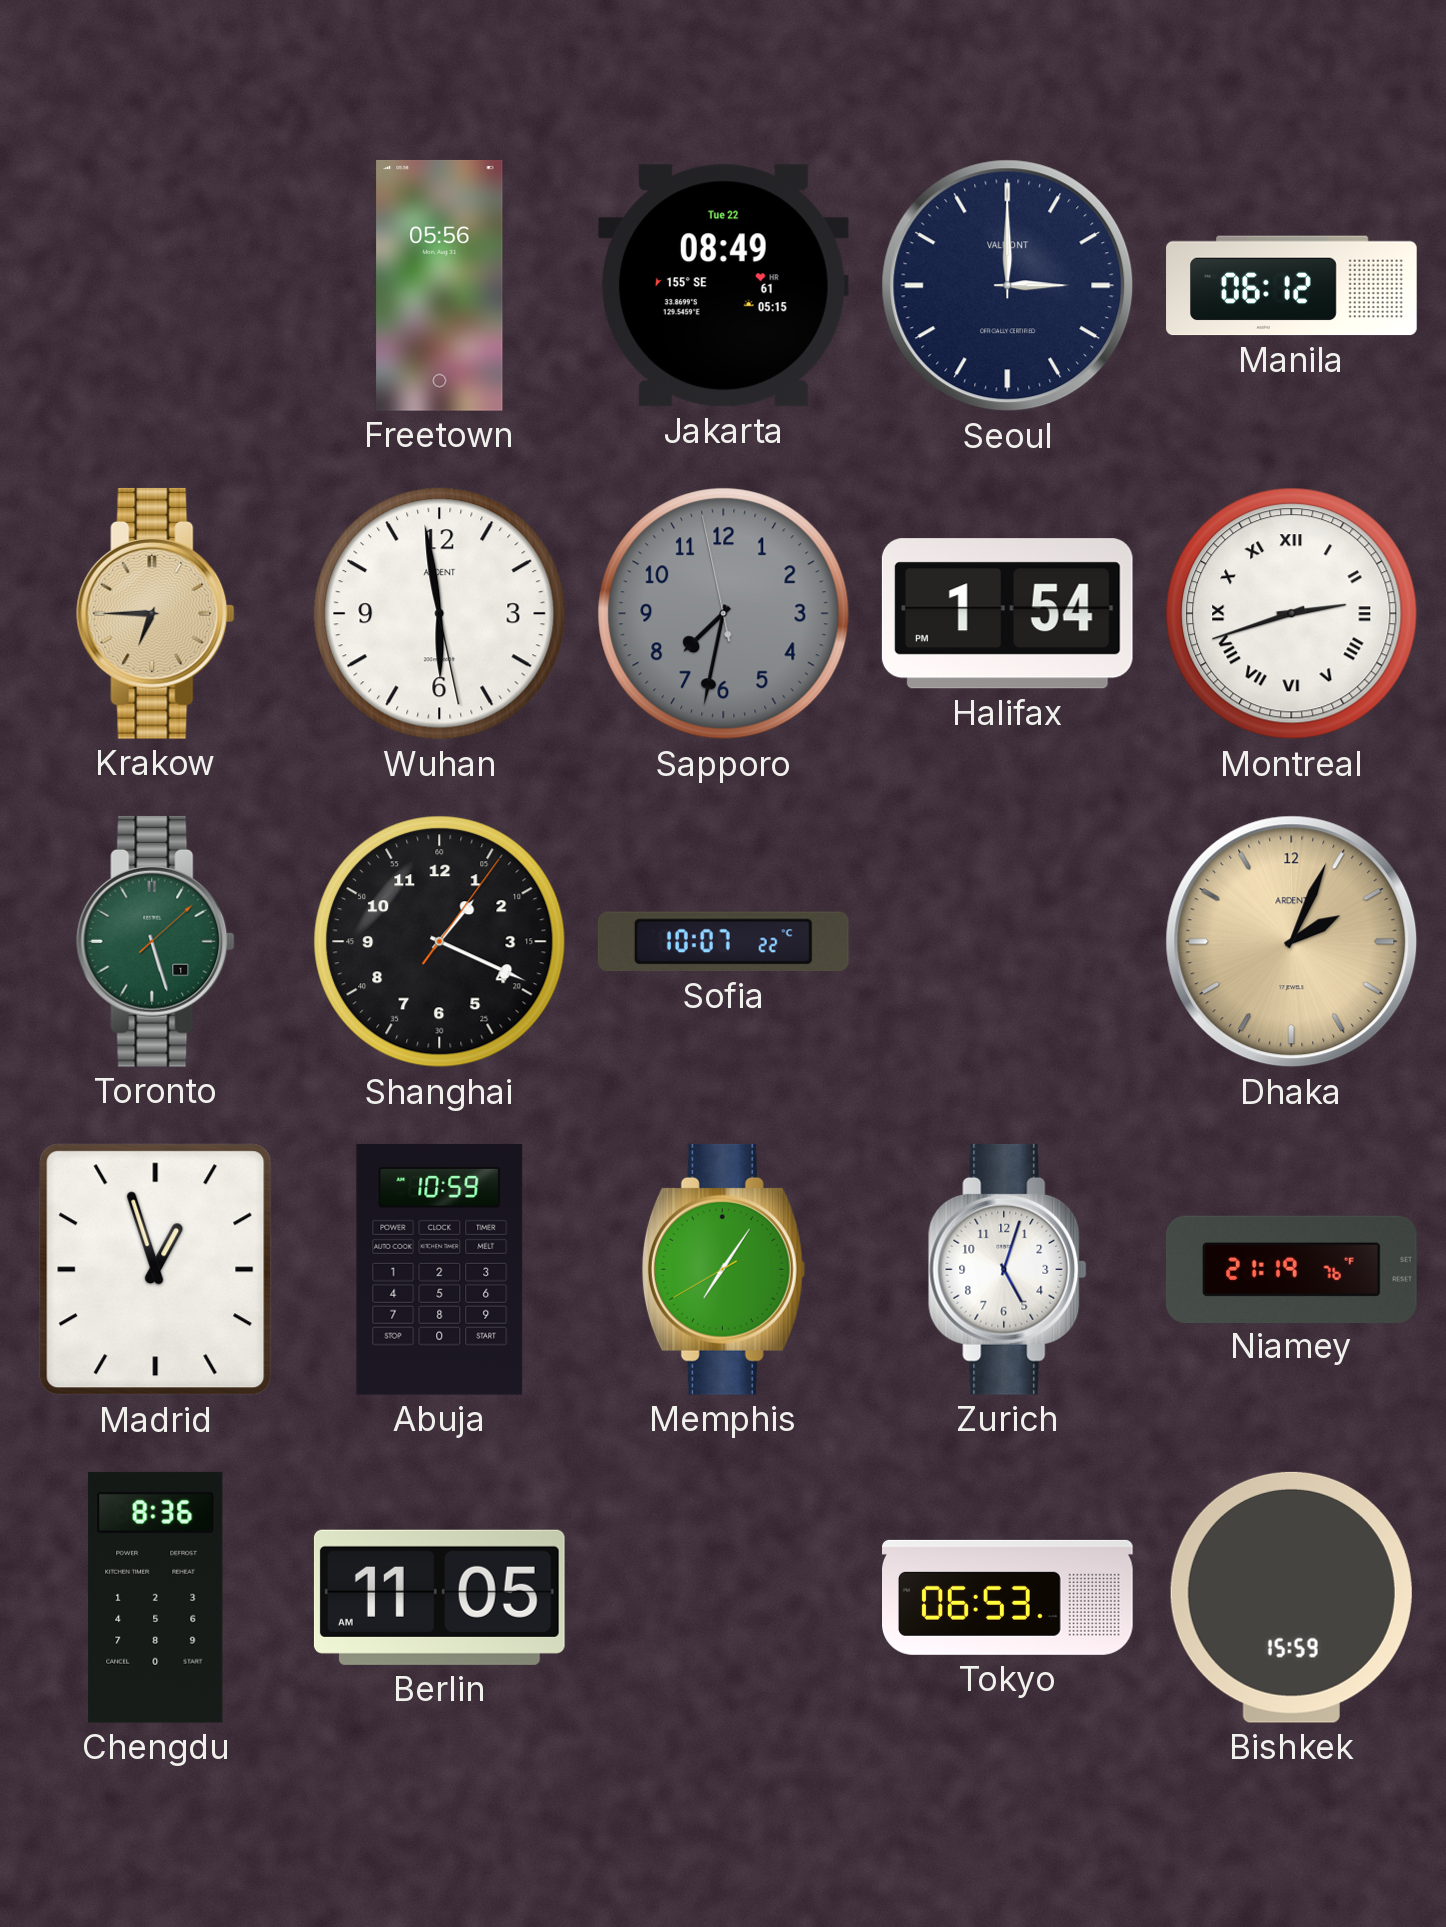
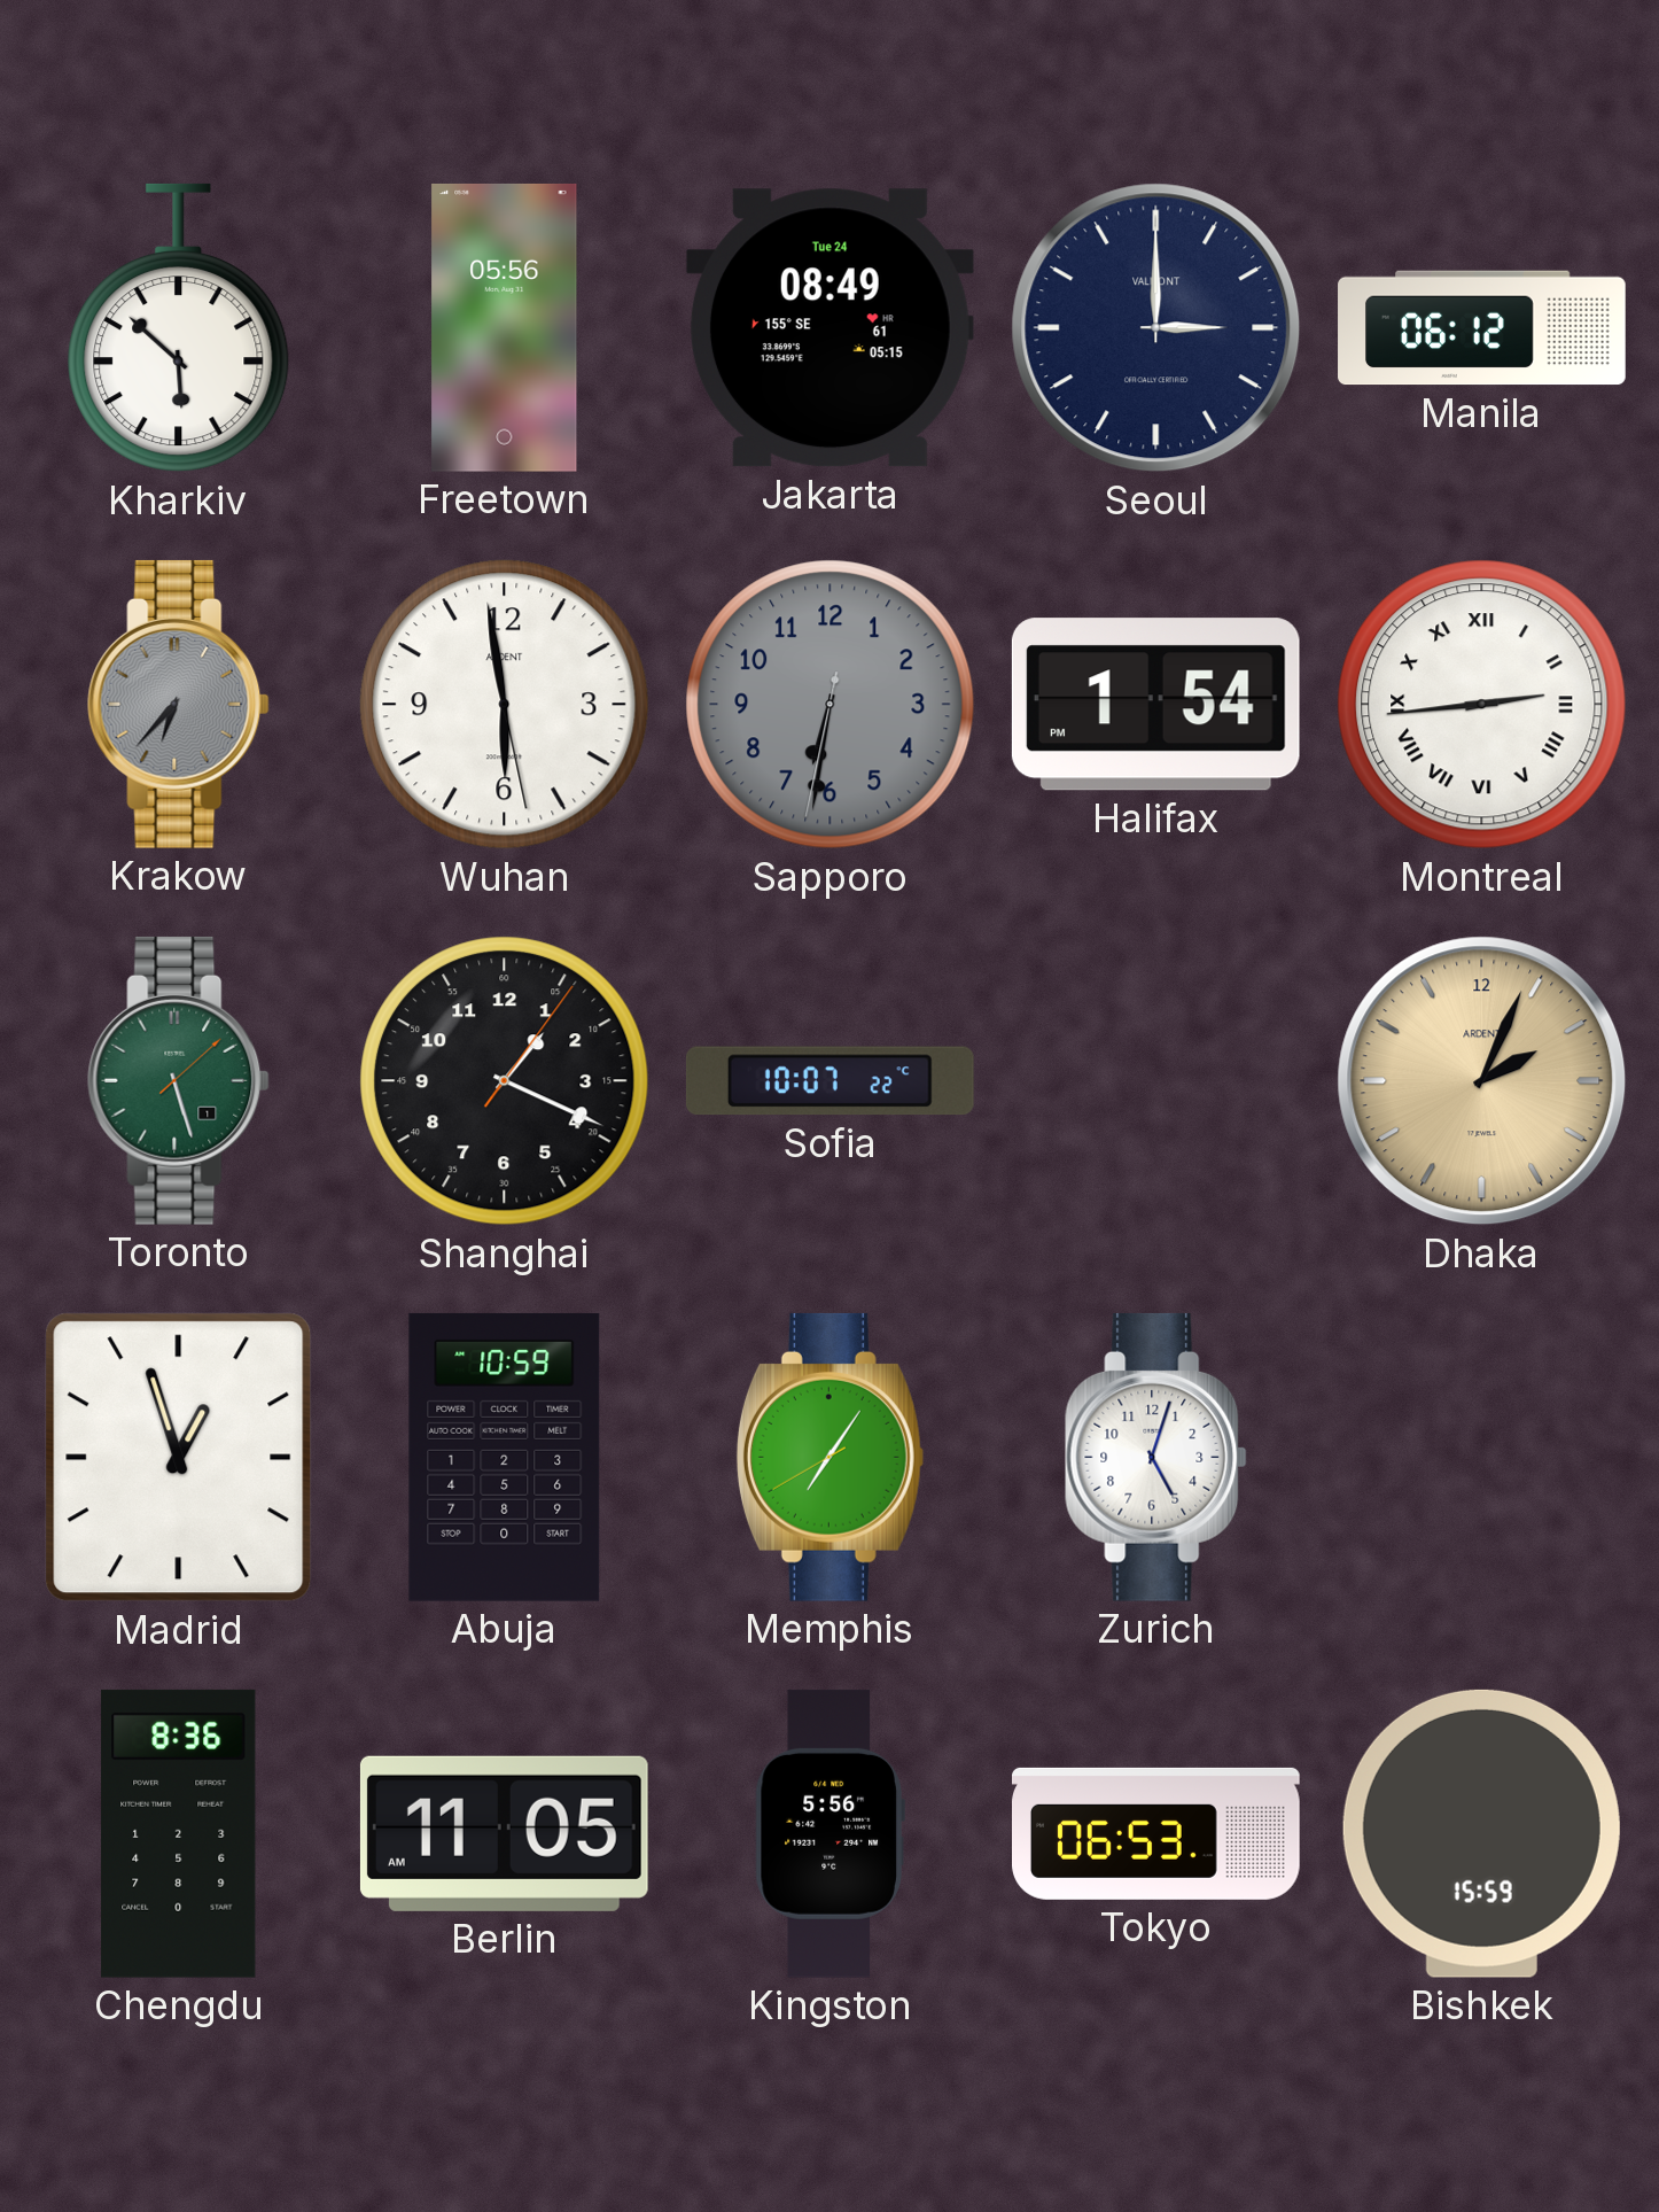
Kharkiv: none -> 5:52
Jakarta date: Tue 22 -> Tue 24
Krakow: 6:45 -> 6:37
Krakow dial: champagne -> grey
Sapporo: 7:31 -> 6:31
Montreal: 2:42 -> 2:44
Niamey: 21:19 -> none
Kingston: none -> 5:56
